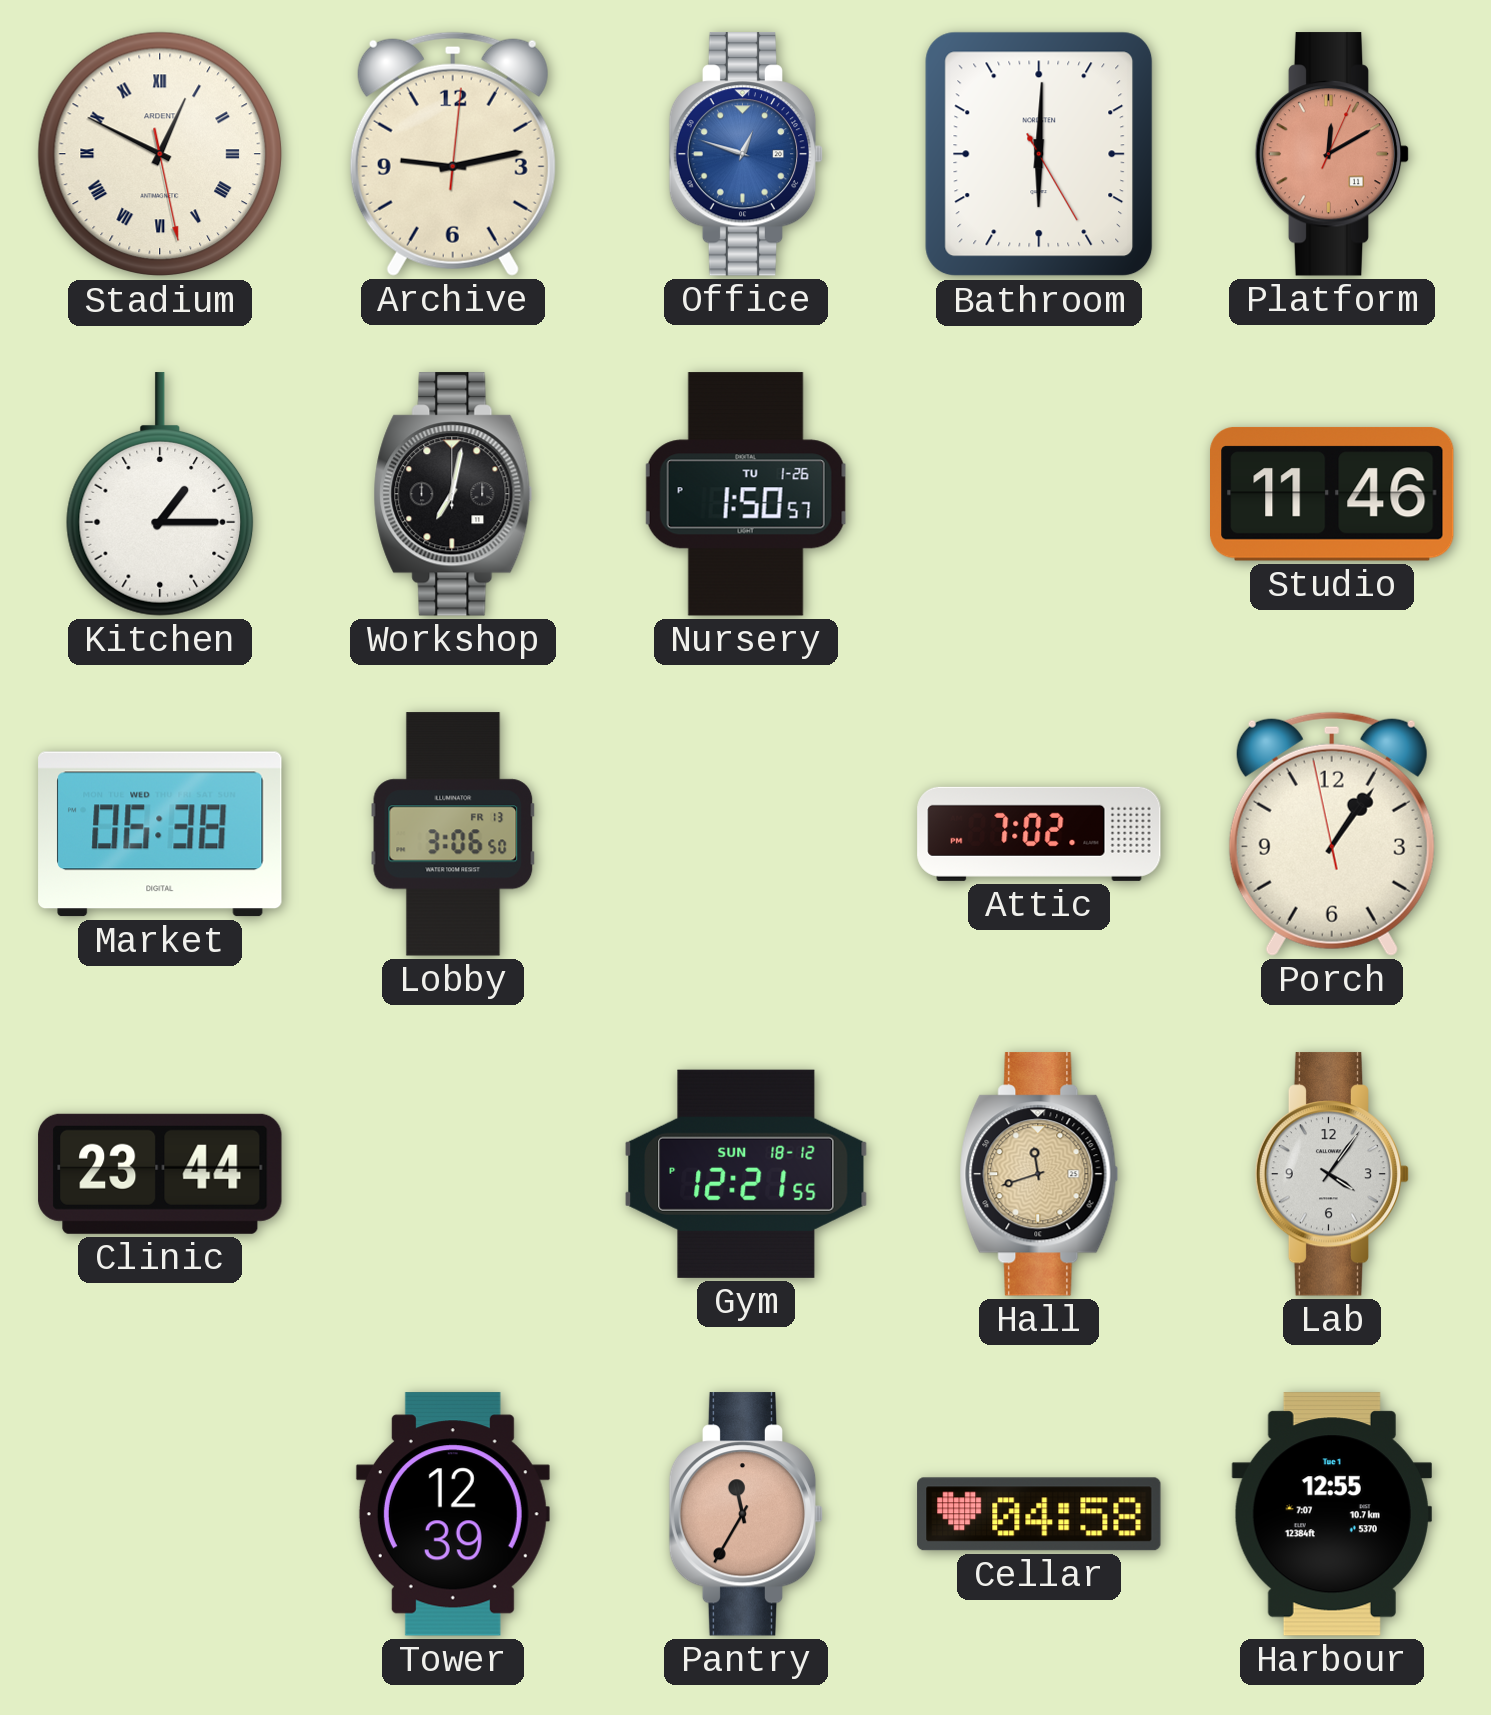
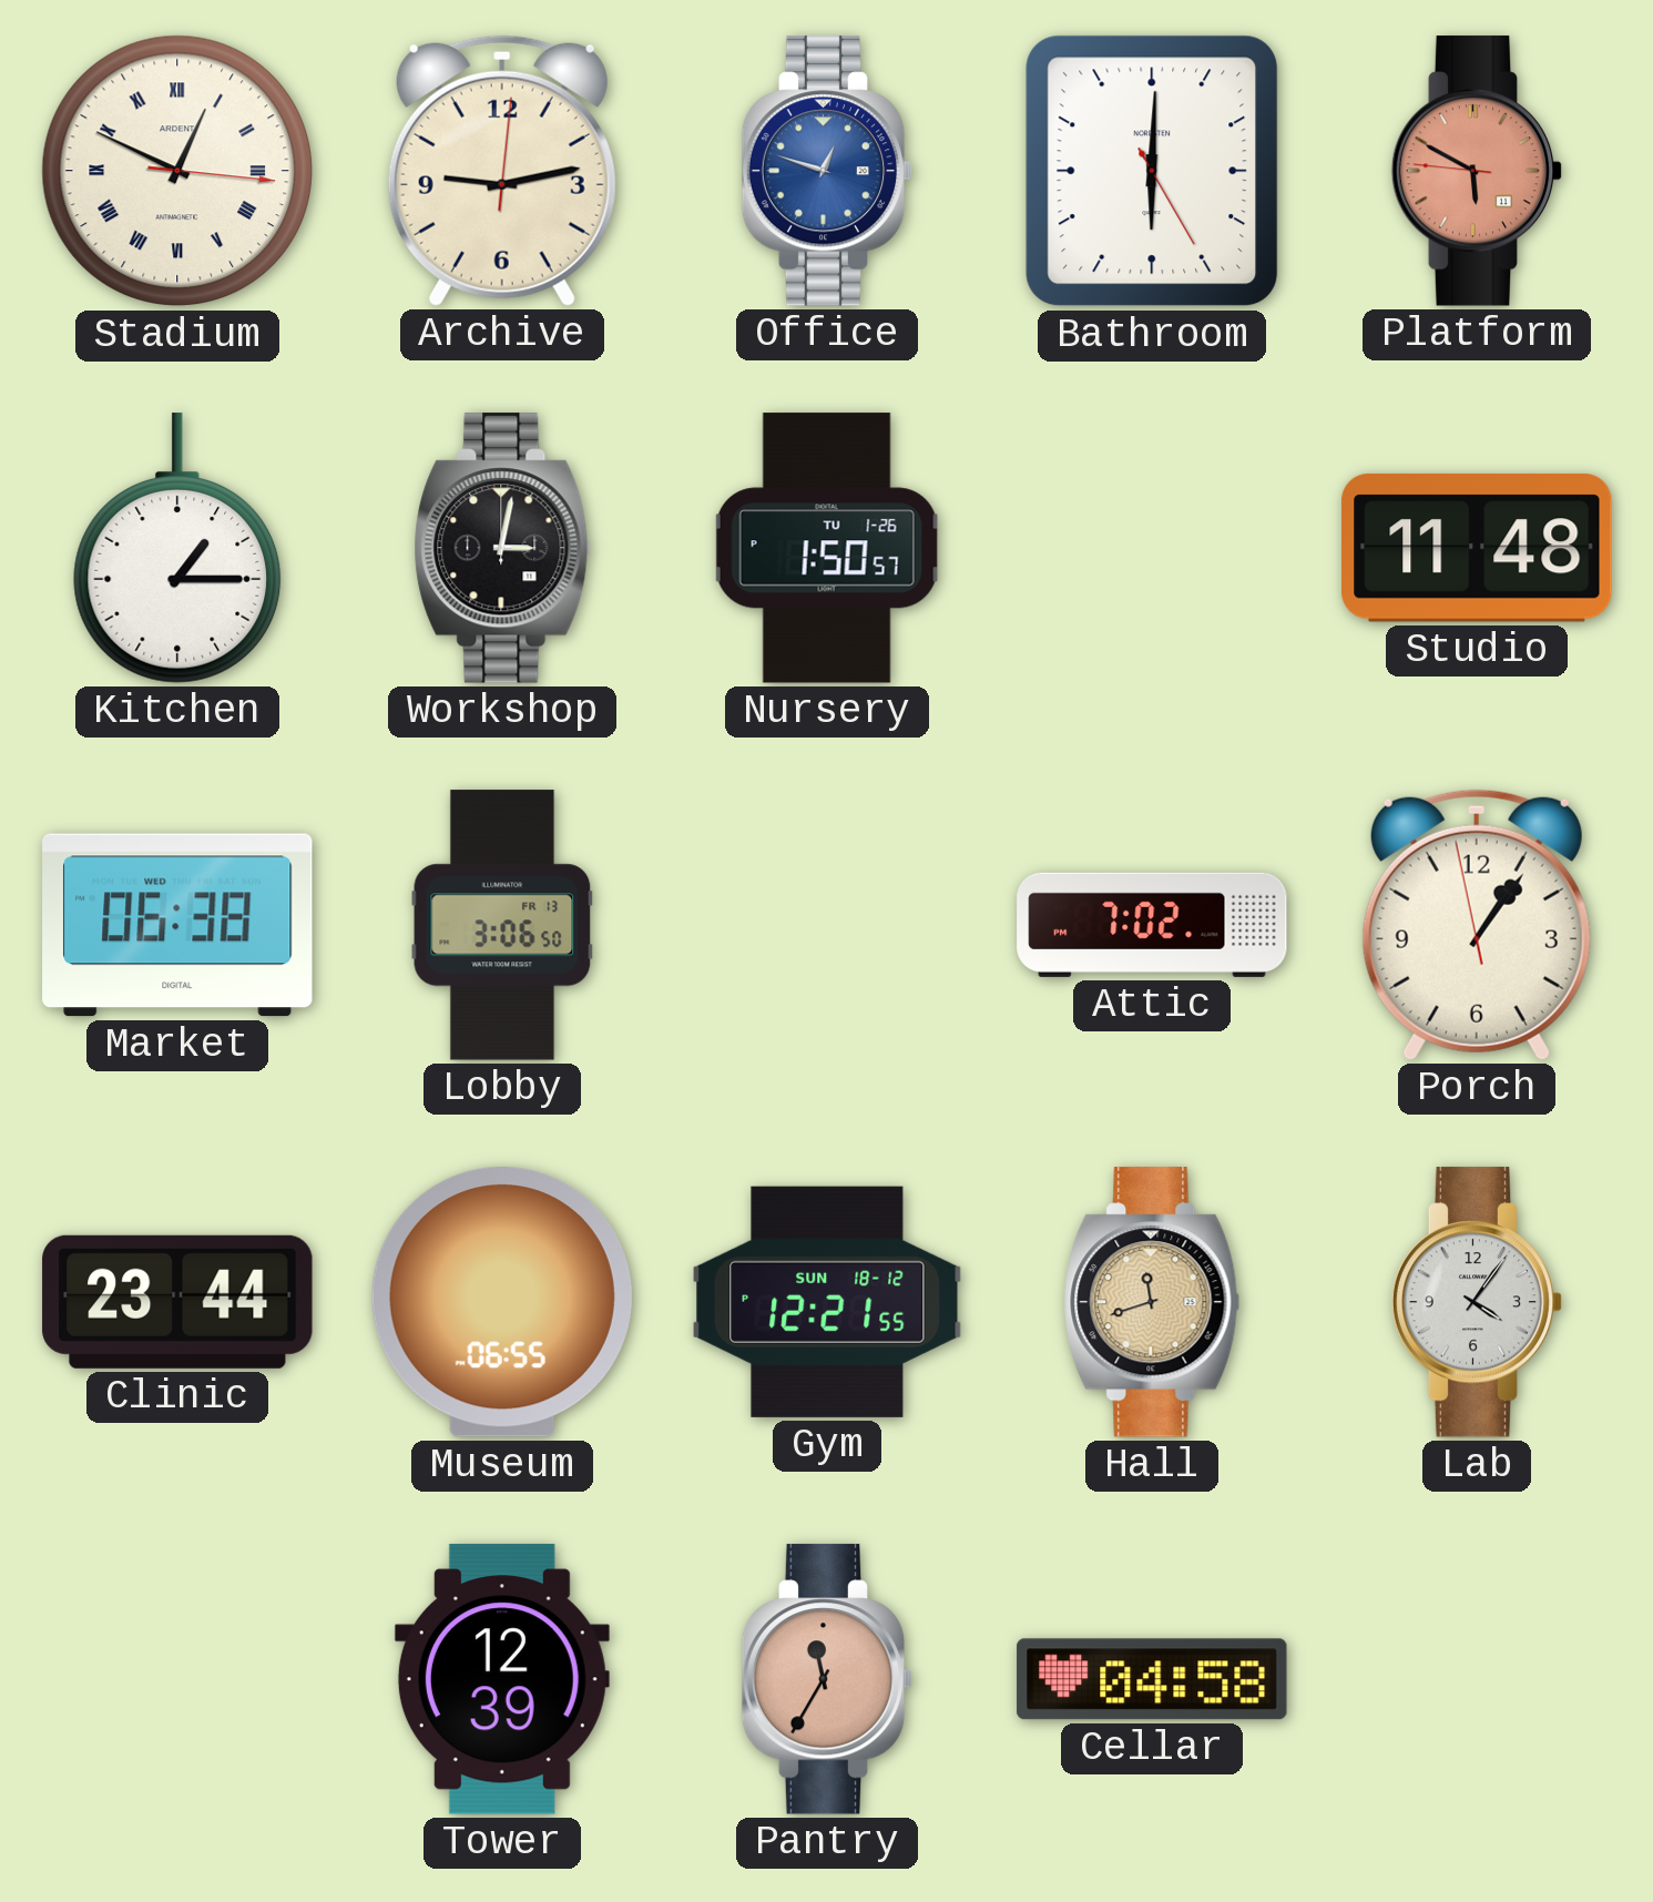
Stadium: 12:49:28 -> 12:49:16
Platform: 12:10 -> 5:49
Workshop: 7:02 -> 3:02
Studio: 11:46 -> 11:48
Museum: none -> 06:55
Harbour: 12:55 -> none
